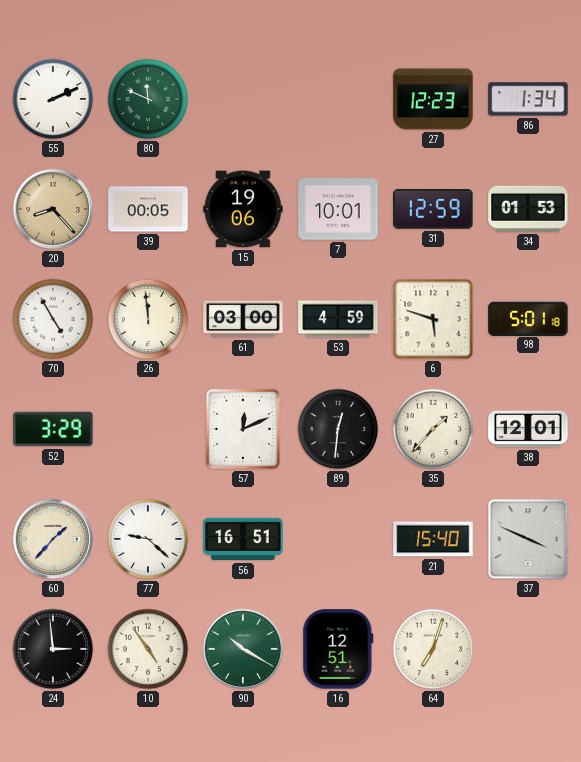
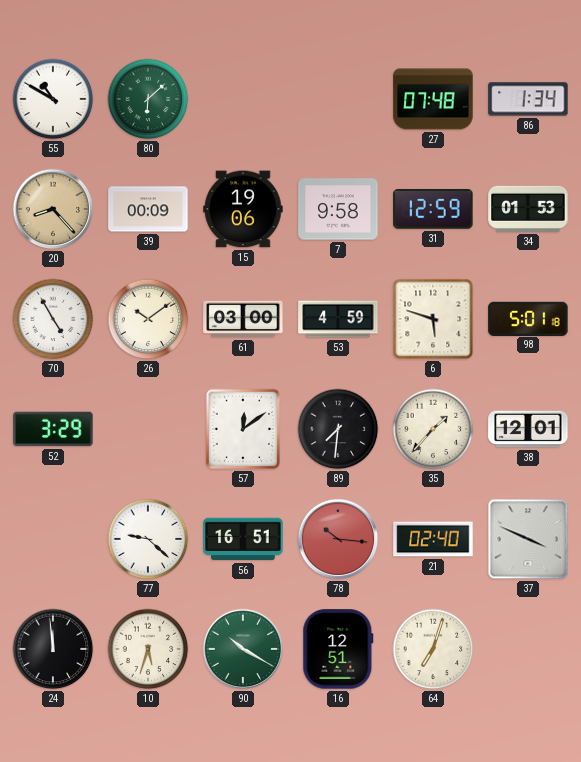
55: 2:11 -> 10:50
80: 11:49 -> 6:08
27: 12:23 -> 07:48
39: 00:05 -> 00:09
7: 10:01 -> 9:58
26: 11:59 -> 10:09
57: 12:11 -> 12:09
89: 12:31 -> 7:31
60: 1:37 -> none
78: none -> 10:16
21: 15:40 -> 02:40
24: 2:59 -> 11:59
10: 4:54 -> 5:33
